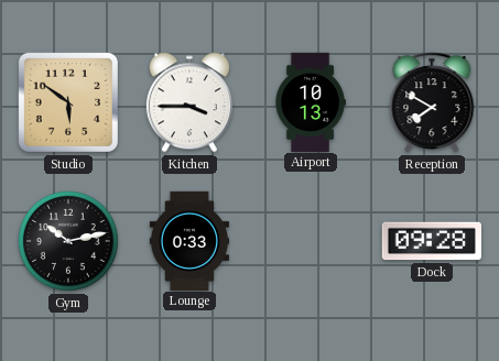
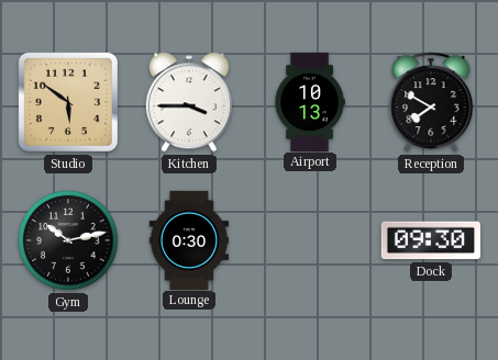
Lounge: 0:33 -> 0:30
Dock: 09:28 -> 09:30
